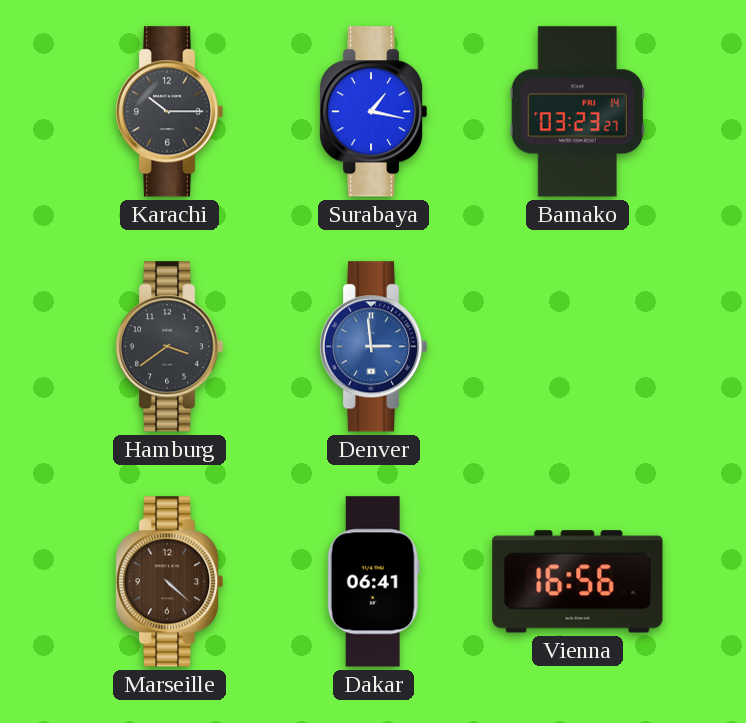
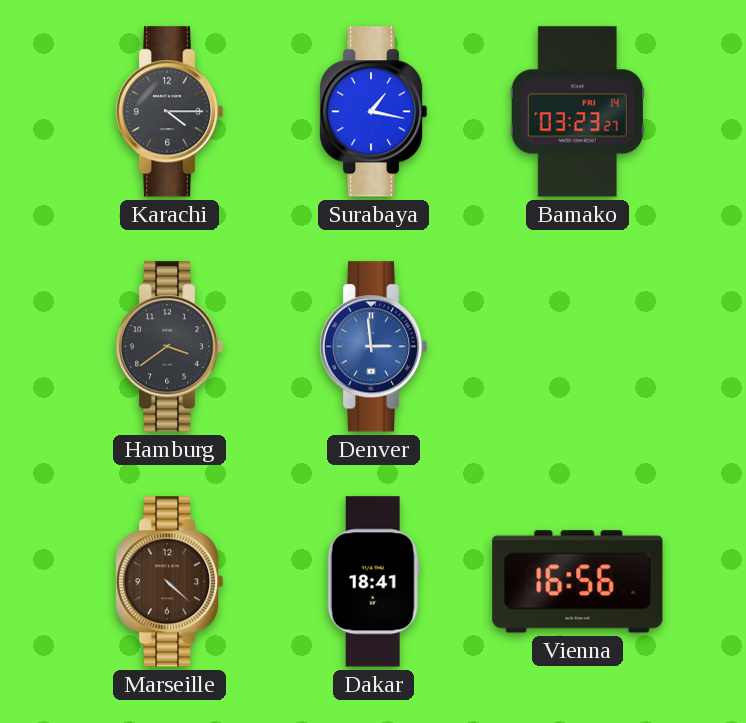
Karachi: 10:15 -> 4:15
Dakar: 06:41 -> 18:41
